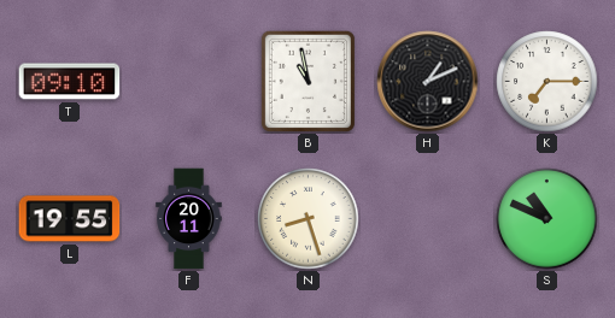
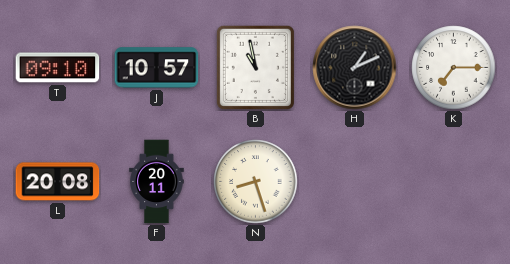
J: none -> 10:57
L: 19:55 -> 20:08
S: 10:49 -> none
